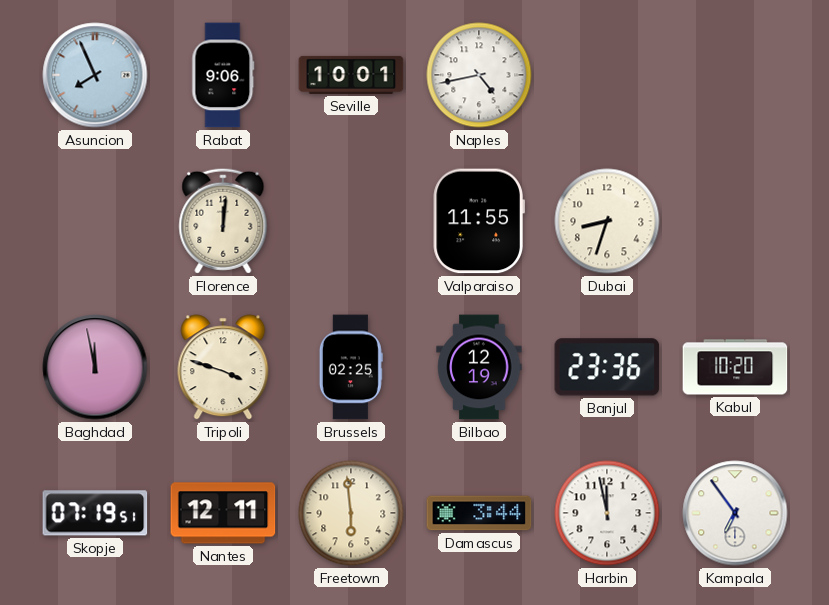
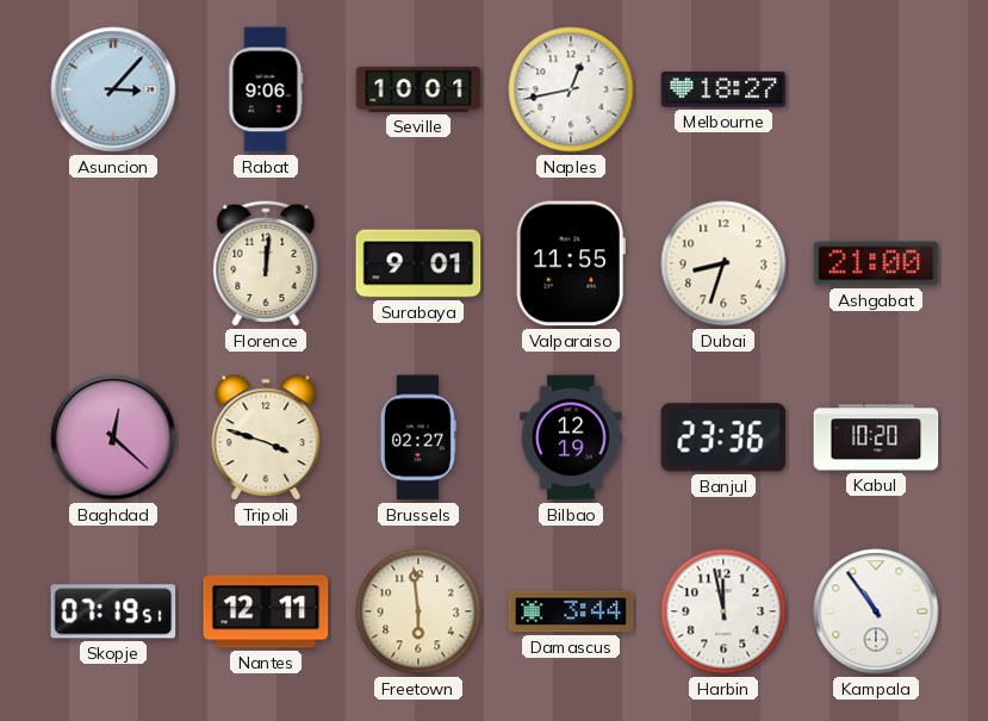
Asuncion: 7:56 -> 3:07
Naples: 4:43 -> 12:43
Melbourne: none -> 18:27
Surabaya: none -> 9:01
Ashgabat: none -> 21:00
Baghdad: 11:58 -> 12:22
Brussels: 02:25 -> 02:27
Kampala: 6:54 -> 10:54
